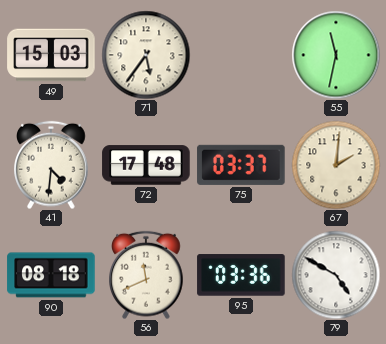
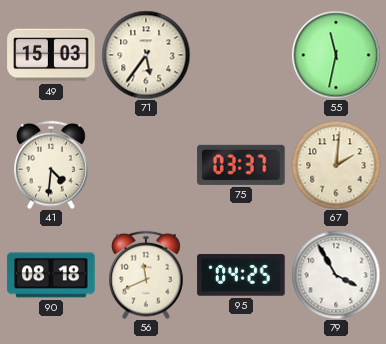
72: 17:48 -> none
95: 03:36 -> 04:25
79: 4:50 -> 3:55
